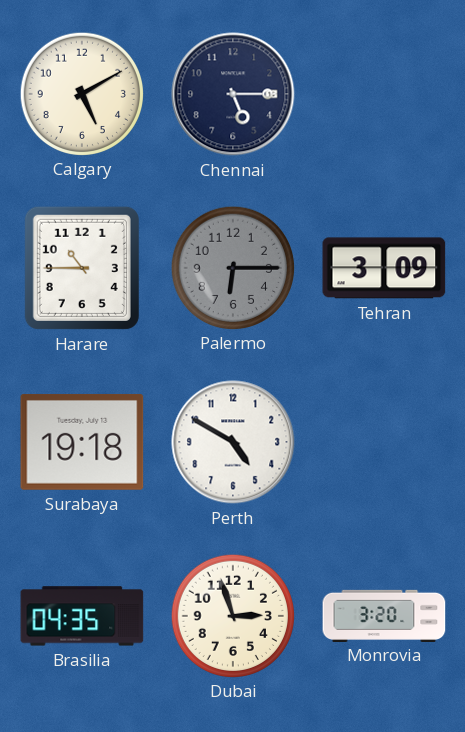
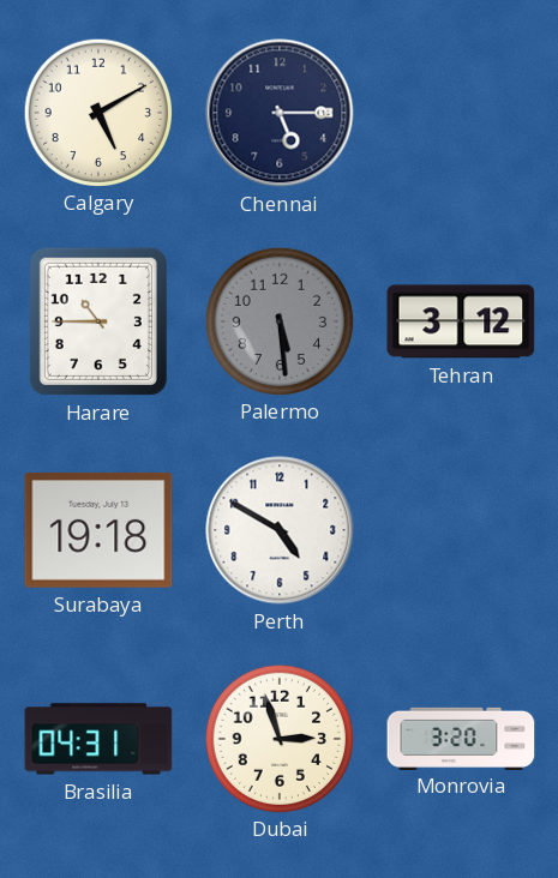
Palermo: 6:15 -> 5:29
Tehran: 3:09 -> 3:12
Brasilia: 04:35 -> 04:31
